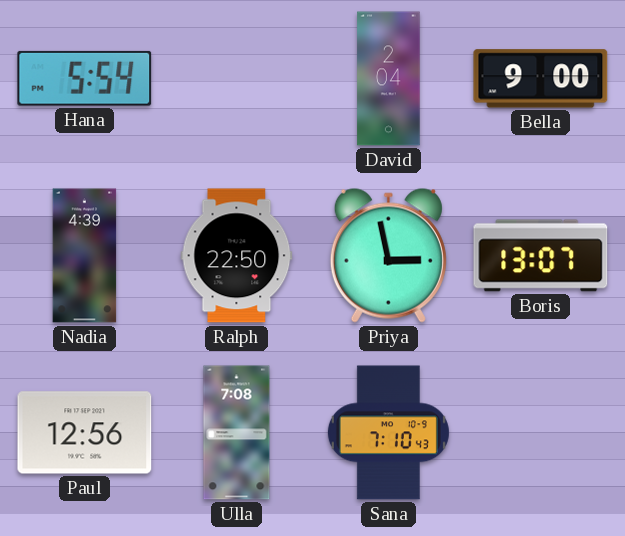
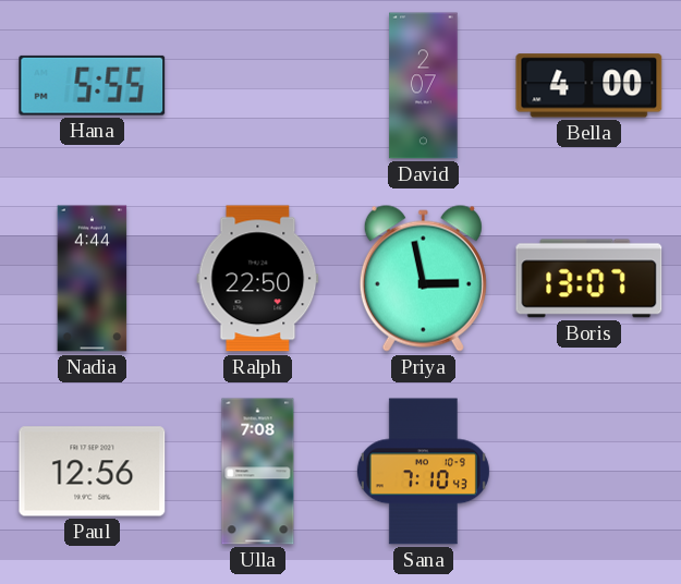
Hana: 5:54 -> 5:55
David: 2:04 -> 2:07
Bella: 9:00 -> 4:00
Nadia: 4:39 -> 4:44
